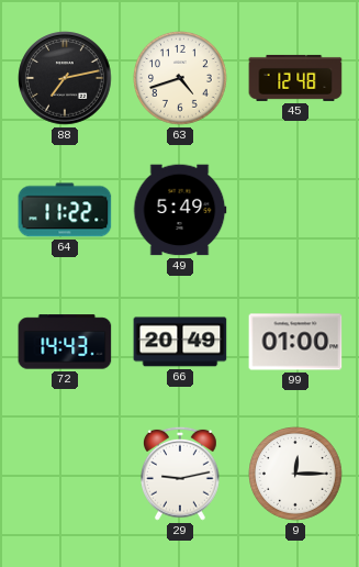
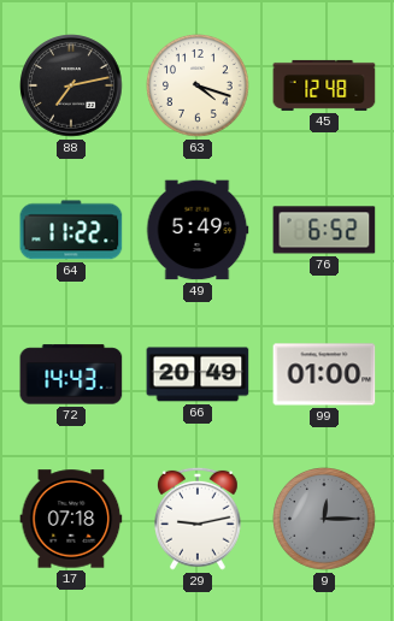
63: 4:42 -> 4:18
76: none -> 6:52
17: none -> 07:18
9 dial: white -> grey
